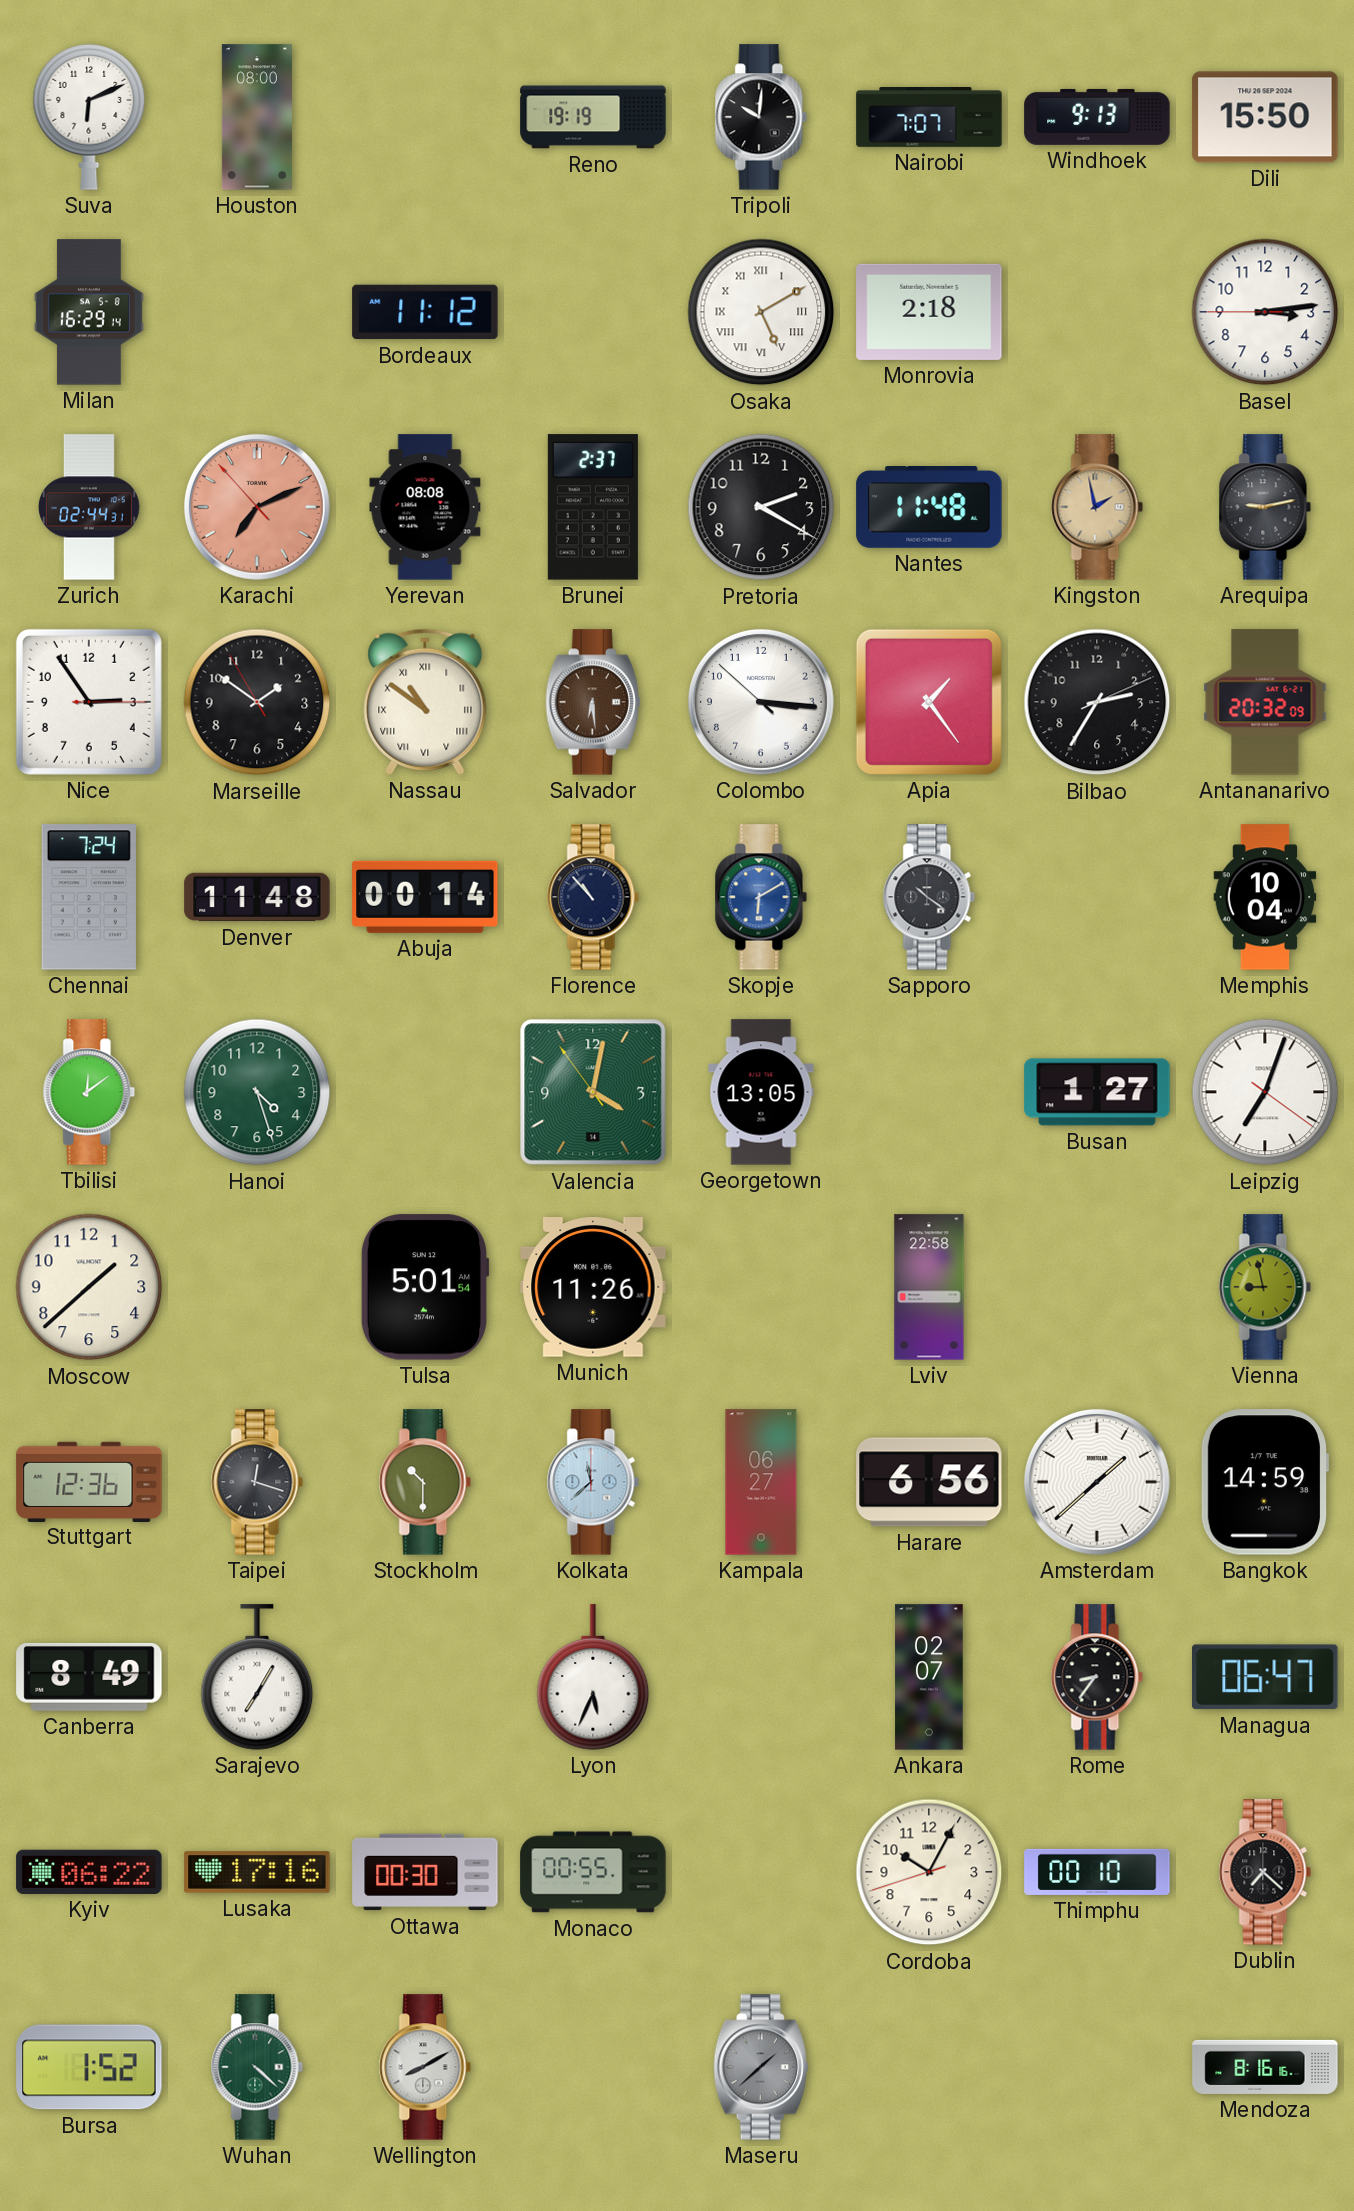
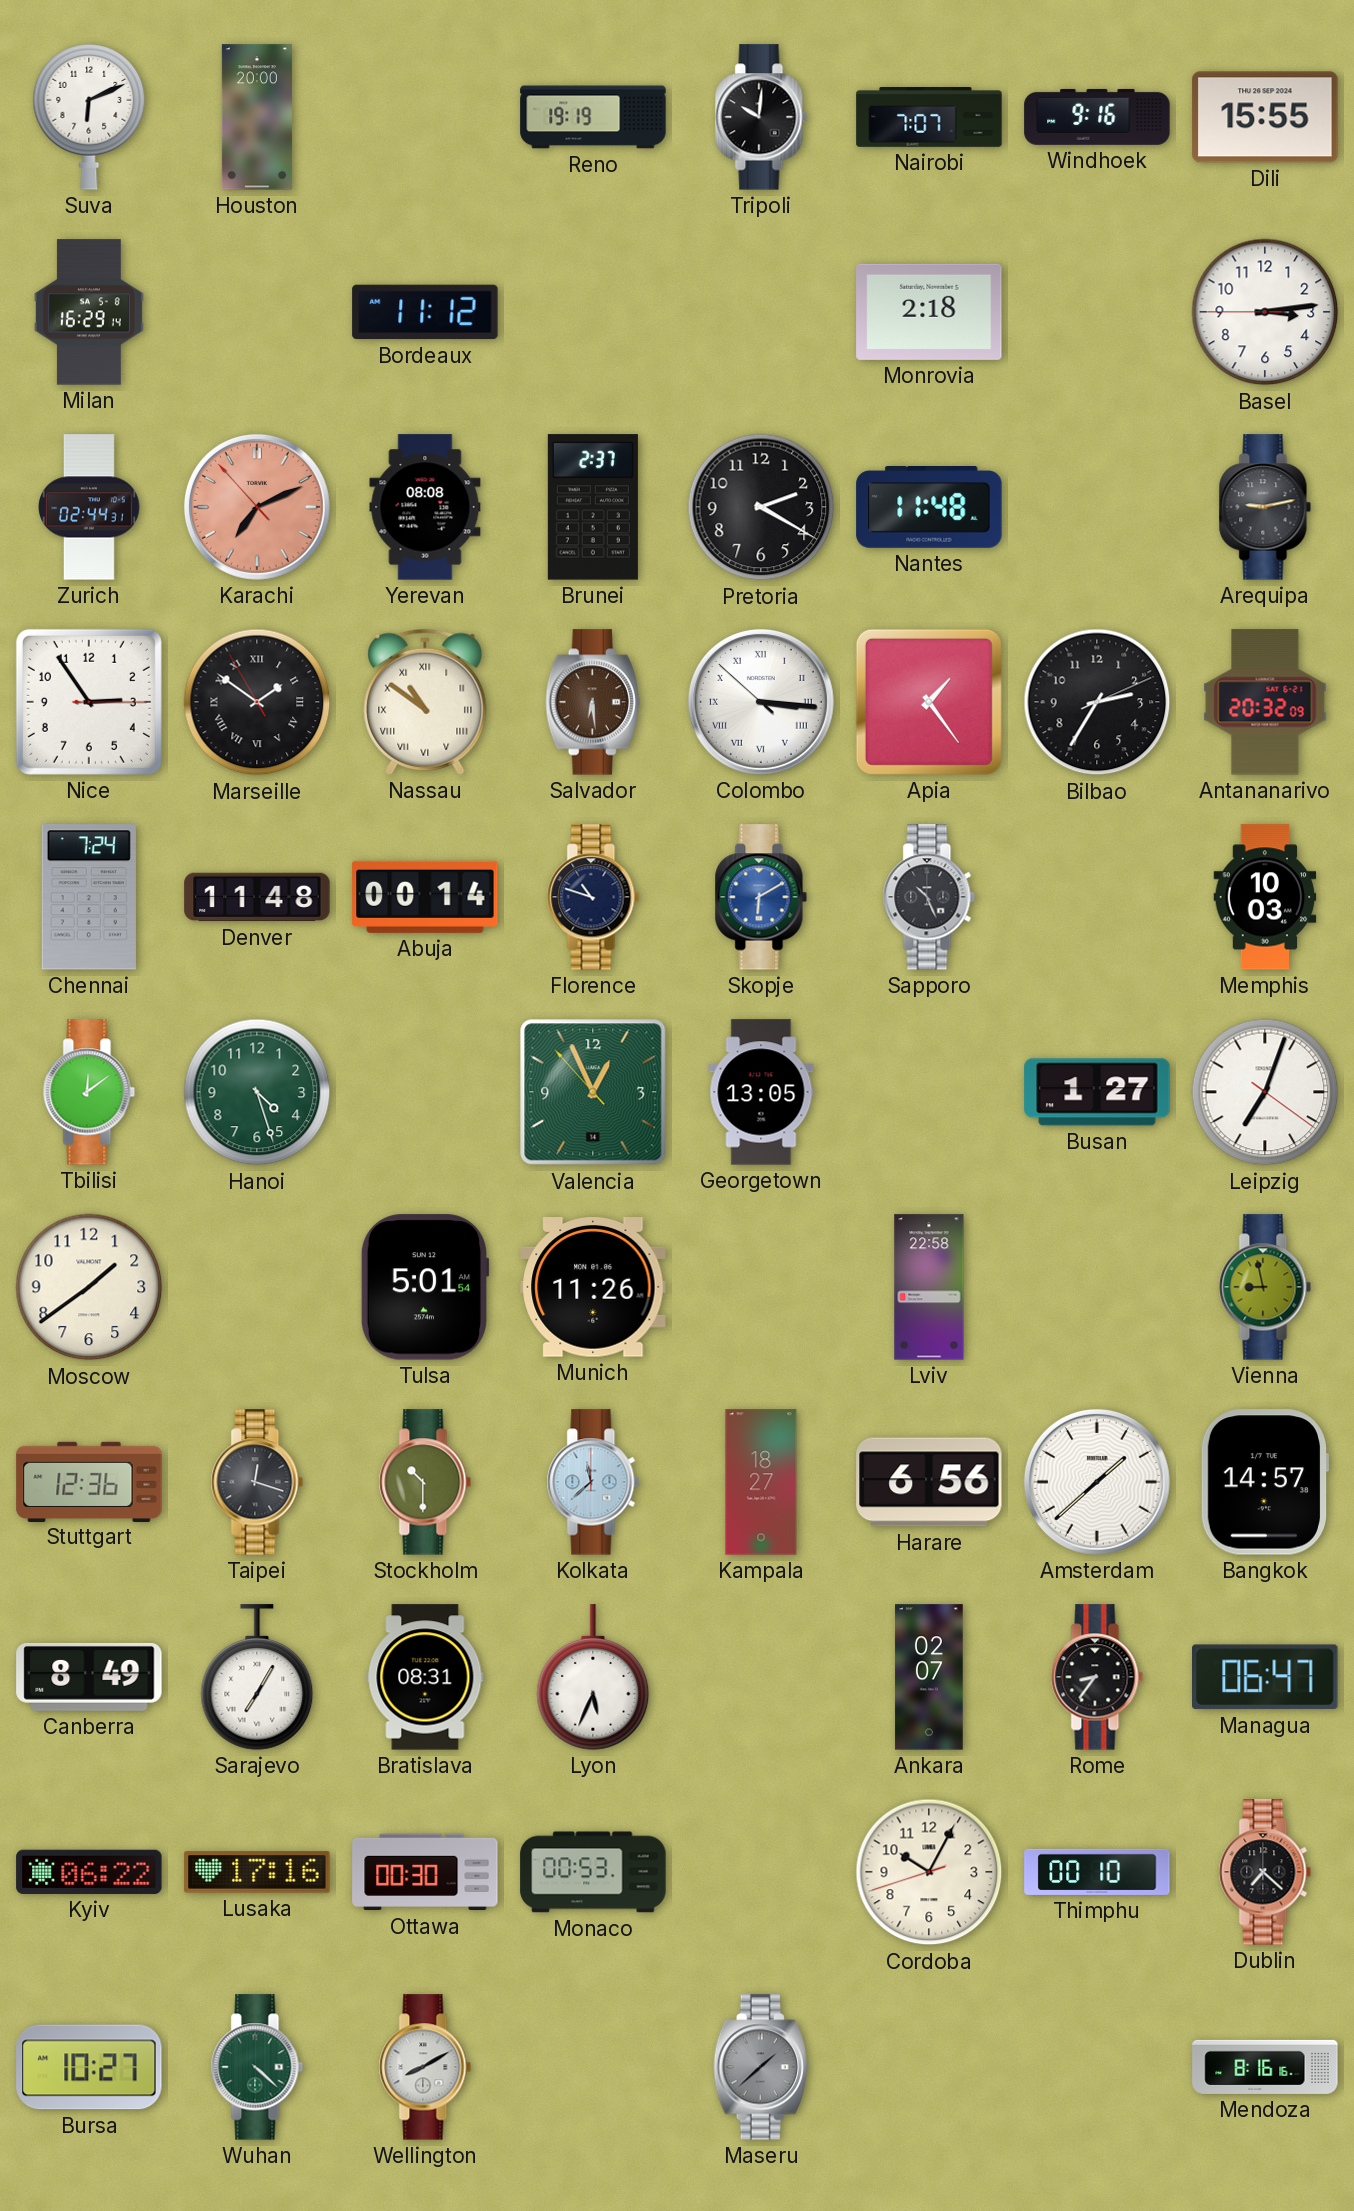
Houston: 08:00 -> 20:00
Windhoek: 9:13 -> 9:16
Dili: 15:50 -> 15:55
Osaka: 5:10 -> none
Kingston: 1:58 -> none
Marseille numerals: Arabic -> Roman
Colombo numerals: Arabic -> Roman
Florence: 10:53 -> 10:48
Sapporo: 10:21 -> 10:26
Memphis: 10:04 -> 10:03
Valencia: 4:01 -> 12:55
Moscow: 1:38 -> 1:39
Kampala: 06:27 -> 18:27
Bangkok: 14:59 -> 14:57
Bratislava: none -> 08:31
Monaco: 00:55 -> 00:53
Bursa: 1:52 -> 10:27
